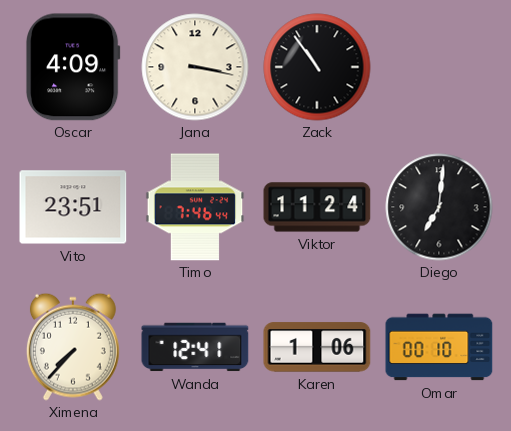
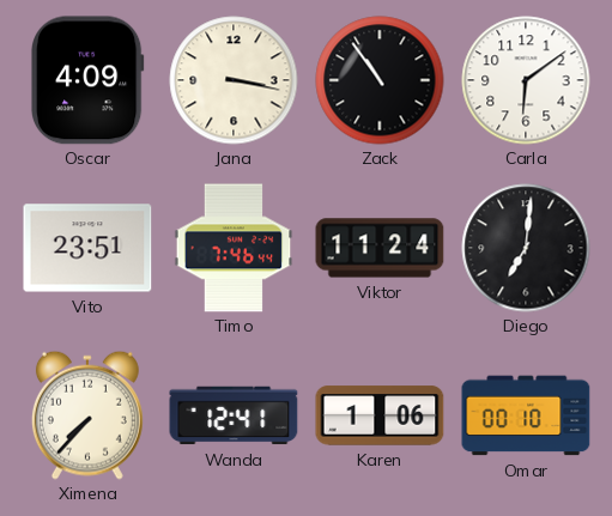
Carla: none -> 6:09
